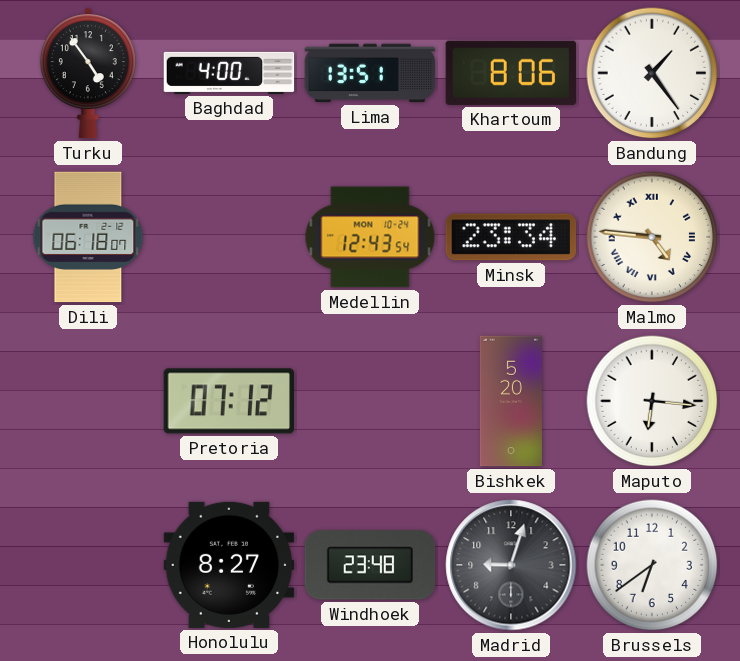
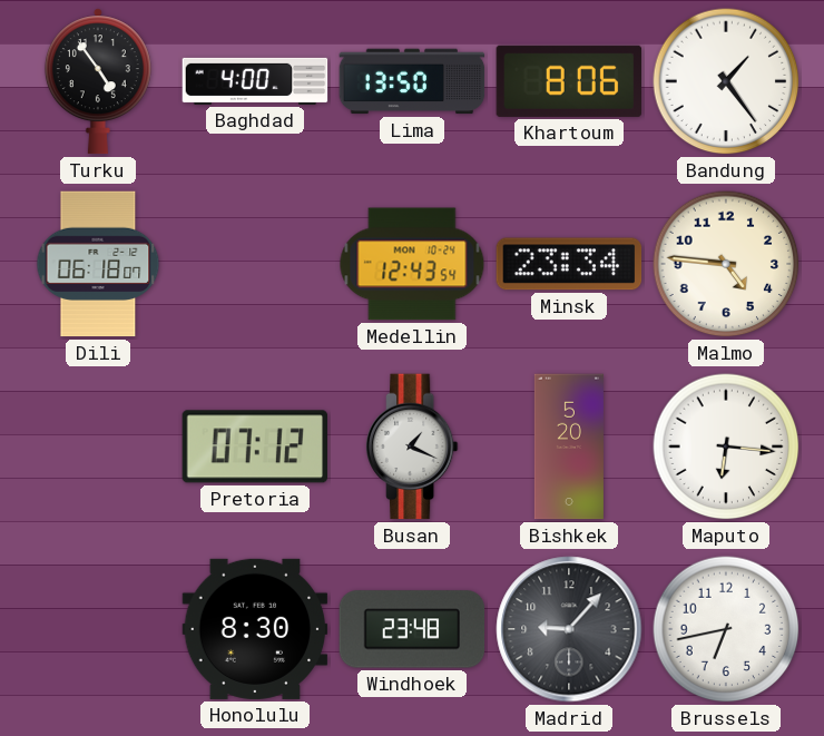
Lima: 13:51 -> 13:50
Malmo numerals: Roman -> Arabic
Busan: none -> 1:19
Honolulu: 8:27 -> 8:30
Madrid: 9:03 -> 9:07
Brussels: 6:39 -> 6:43
